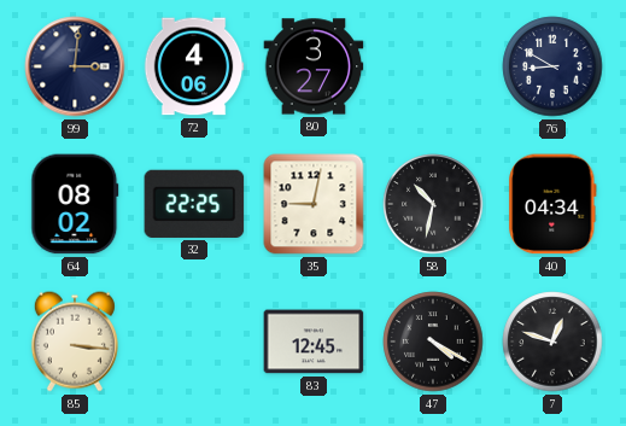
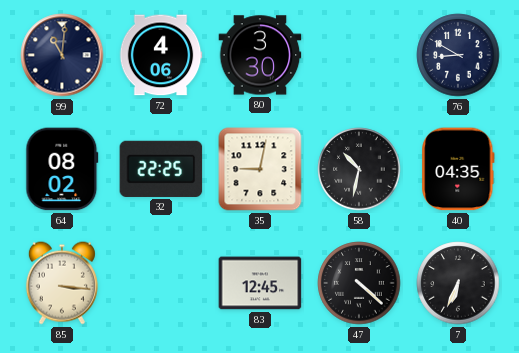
99: 3:01 -> 11:01
80: 3:27 -> 3:30
40: 04:34 -> 04:35
47: 4:20 -> 4:22
7: 12:48 -> 6:34
